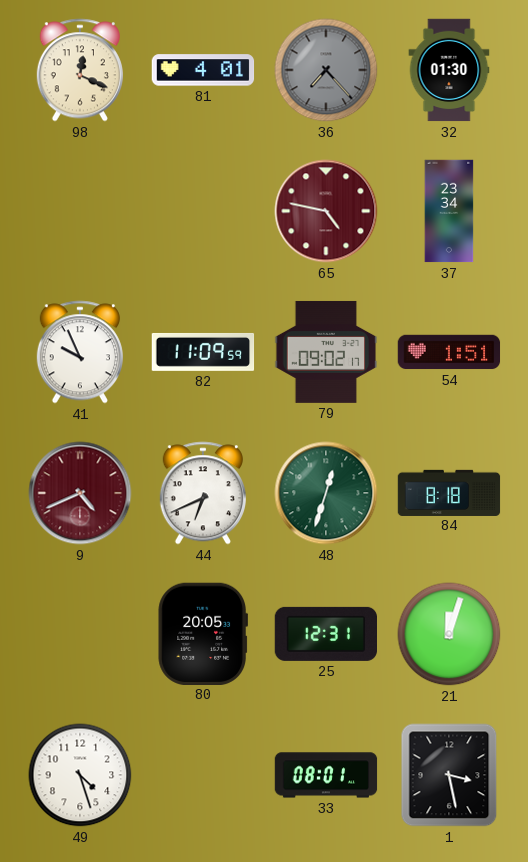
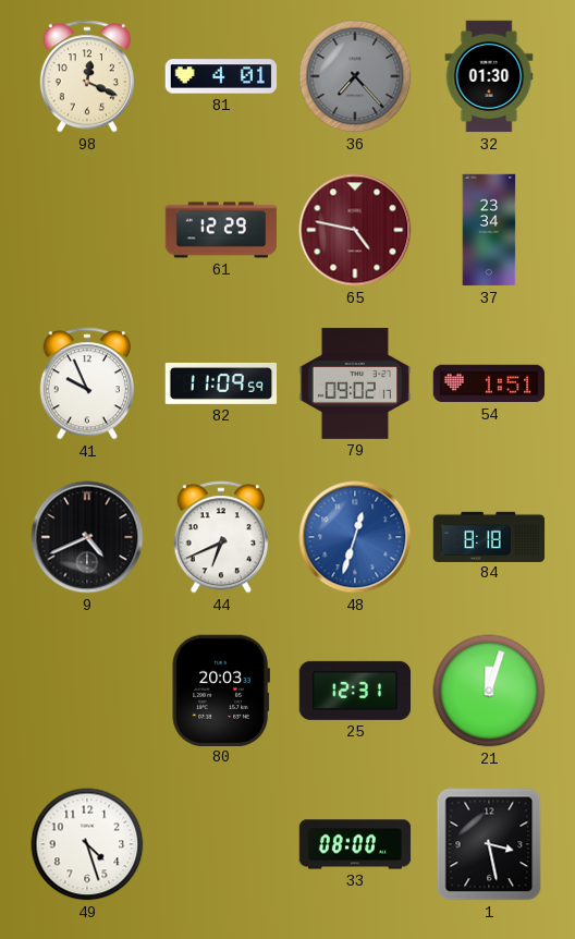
61: none -> 12:29
9 dial: burgundy -> black
48 dial: green -> blue
80: 20:05 -> 20:03
33: 08:01 -> 08:00
